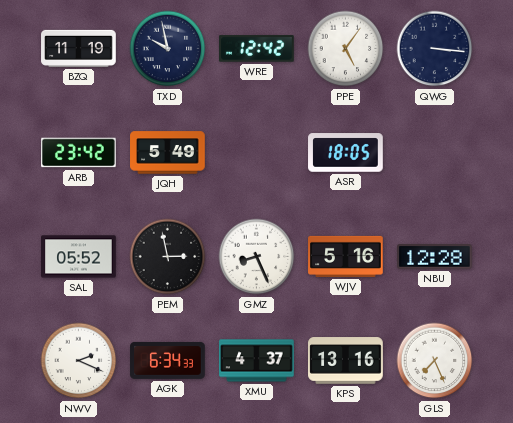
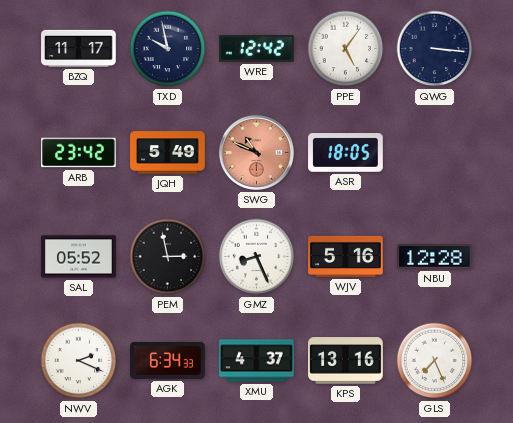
BZQ: 11:19 -> 11:17
SWG: none -> 10:49
